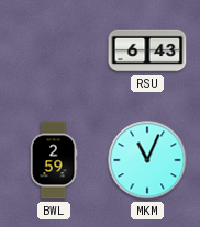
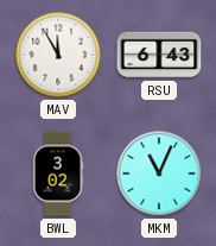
MAV: none -> 11:55
BWL: 2:59 -> 3:02
